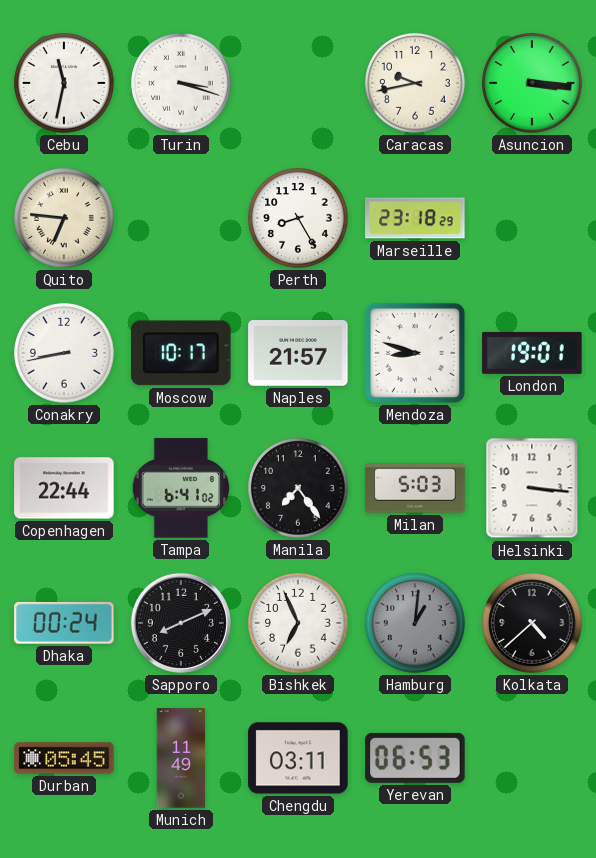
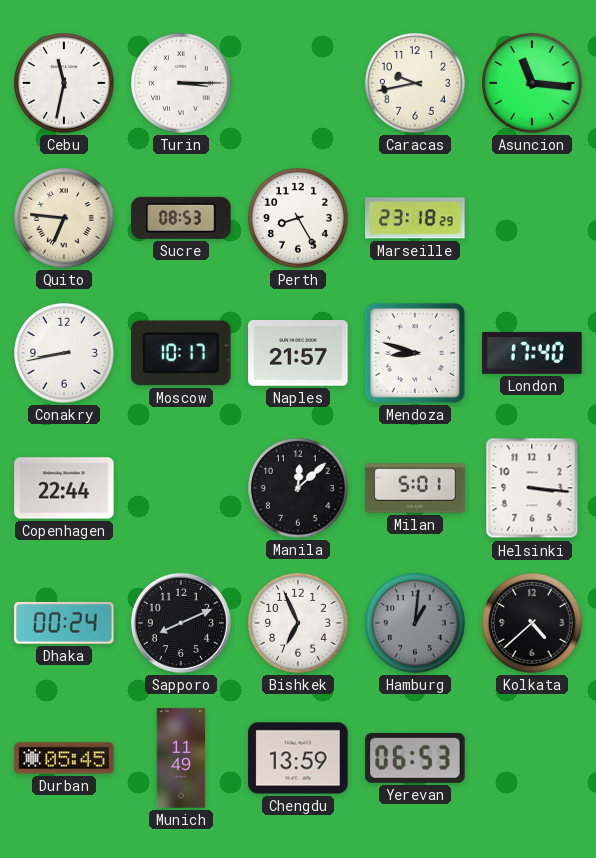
Turin: 3:18 -> 3:15
Asuncion: 3:16 -> 11:16
Sucre: none -> 08:53
London: 19:01 -> 17:40
Tampa: 6:41 -> none
Manila: 7:24 -> 12:08
Milan: 5:03 -> 5:01
Chengdu: 03:11 -> 13:59
